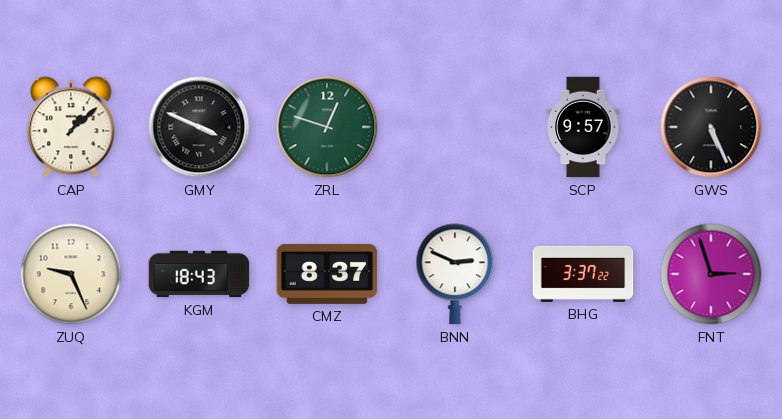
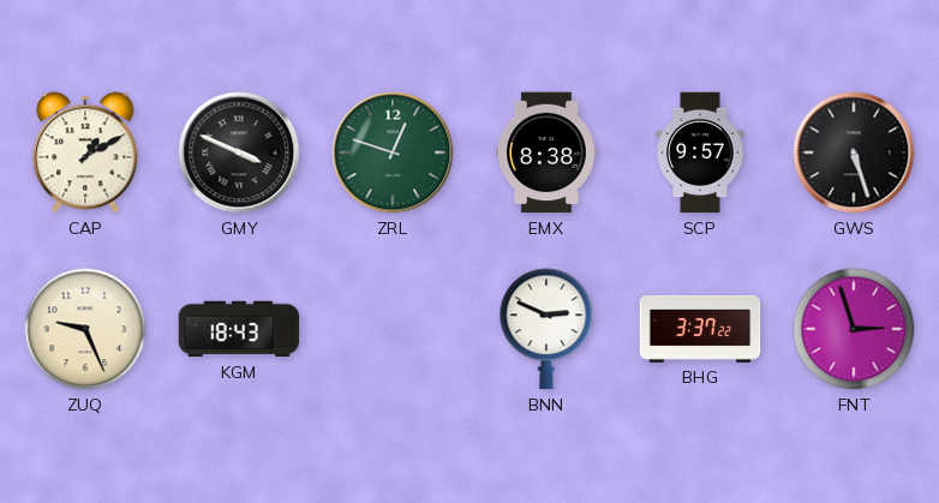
CAP: 1:08 -> 1:10
EMX: none -> 8:38
GWS: 5:26 -> 5:27
CMZ: 8:37 -> none
